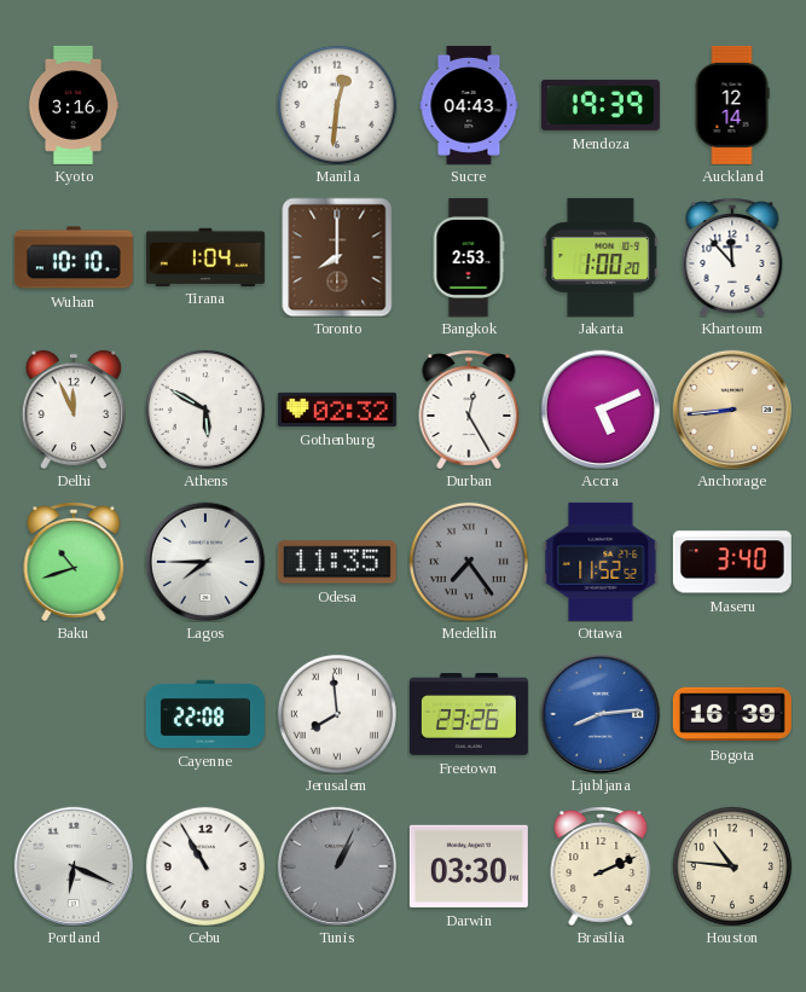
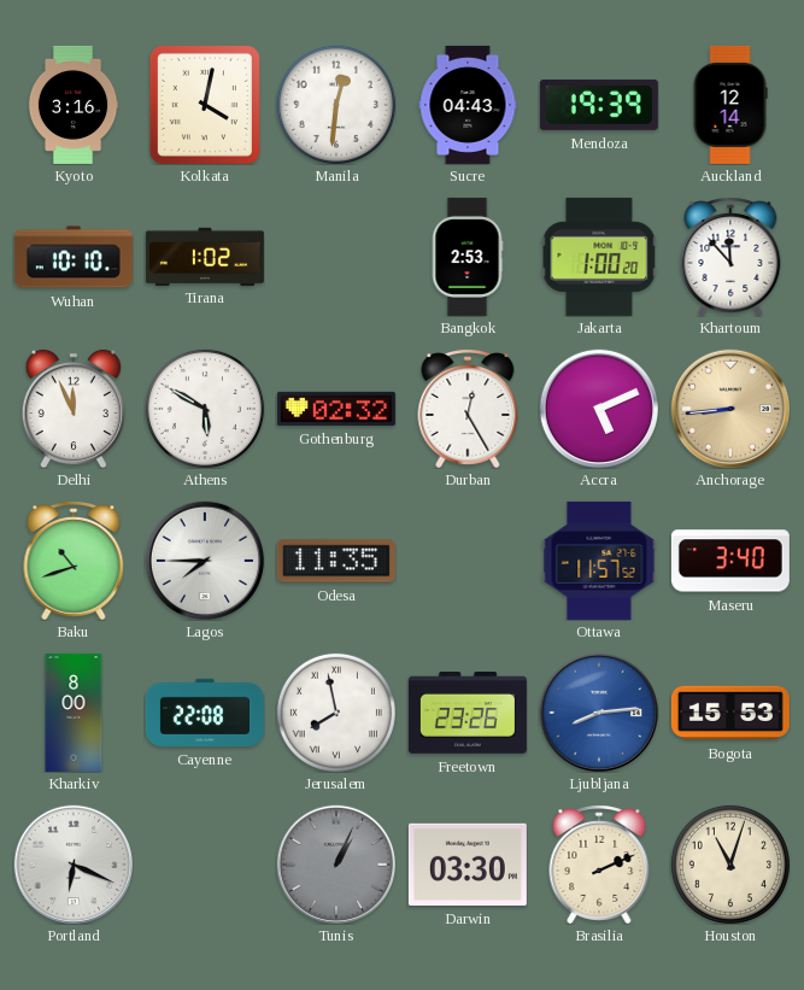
Kolkata: none -> 4:02
Tirana: 1:04 -> 1:02
Toronto: 8:00 -> none
Medellin: 7:24 -> none
Ottawa: 11:52 -> 11:57
Kharkiv: none -> 8:00
Jerusalem: 7:59 -> 7:58
Bogota: 16:39 -> 15:53
Cebu: 10:55 -> none
Houston: 10:46 -> 11:03
